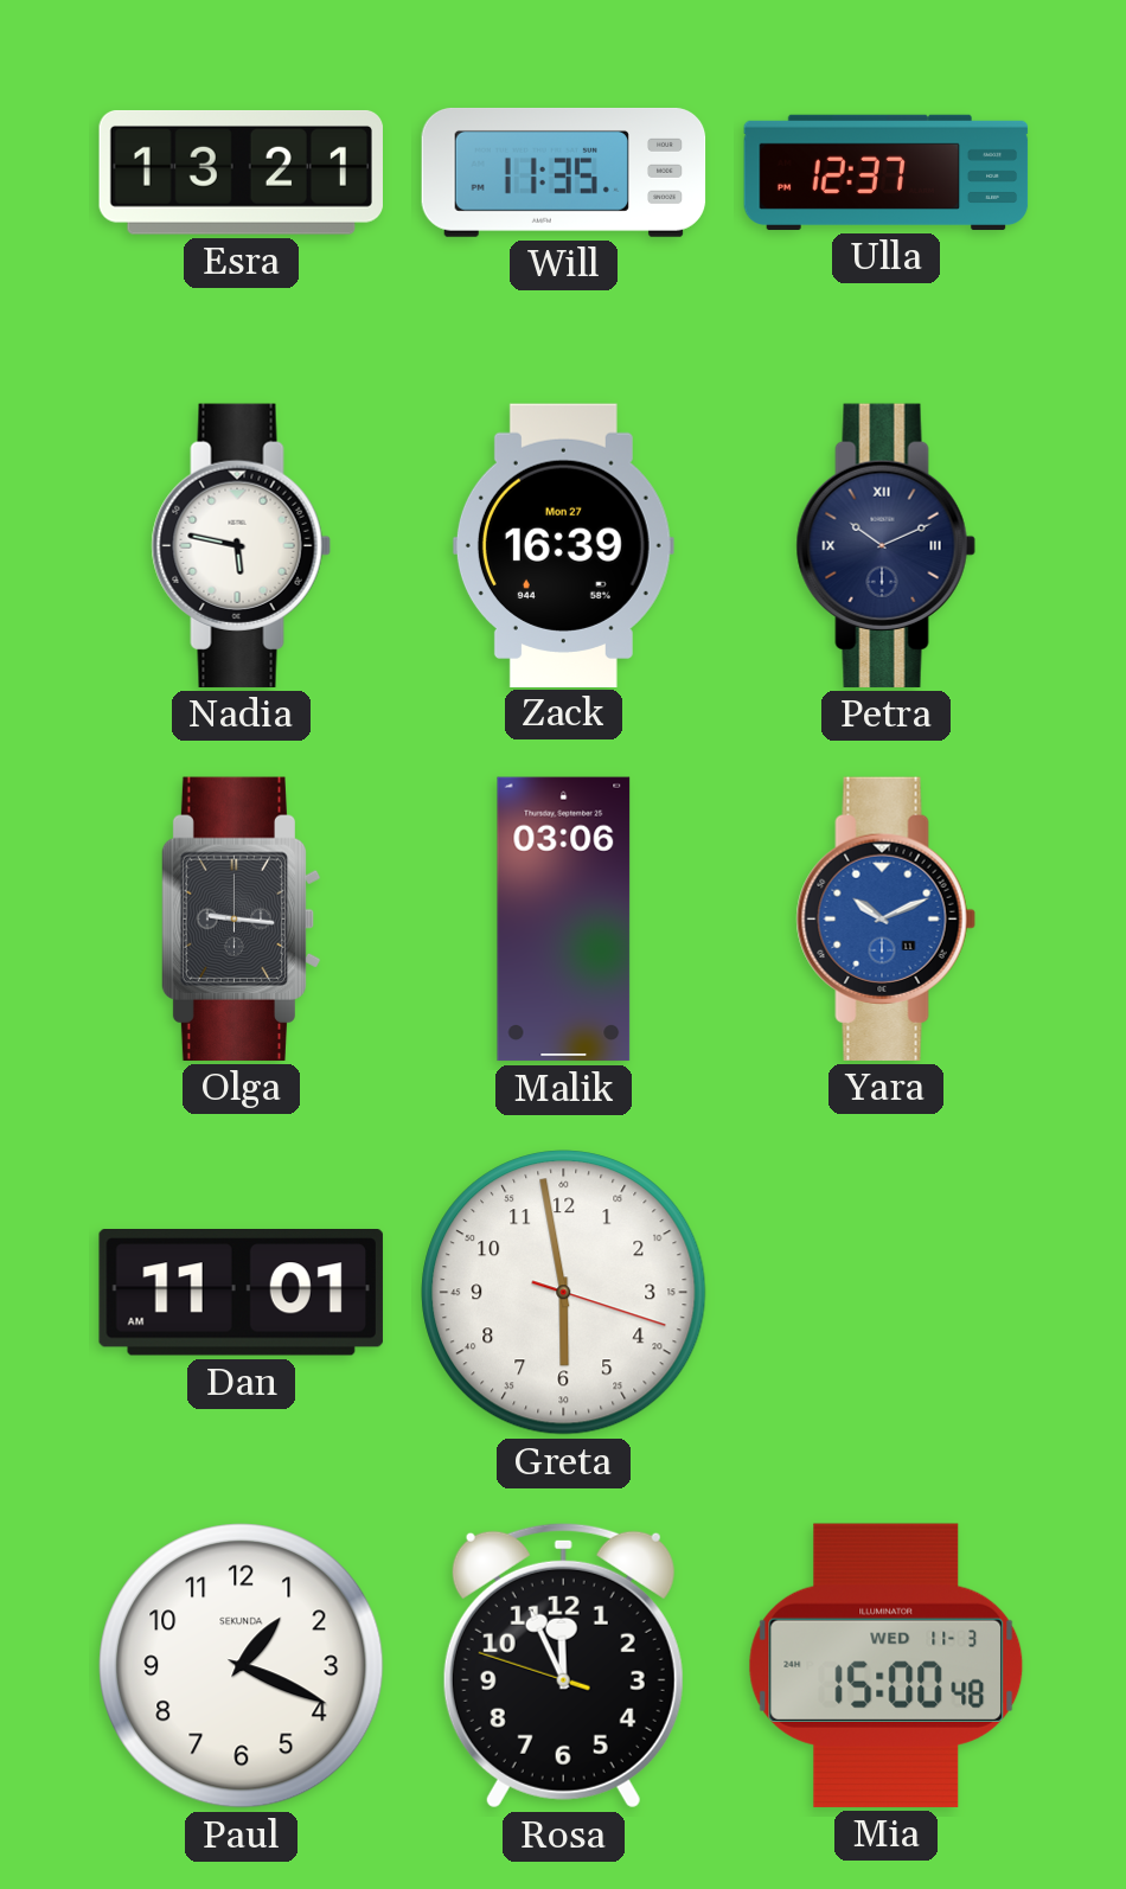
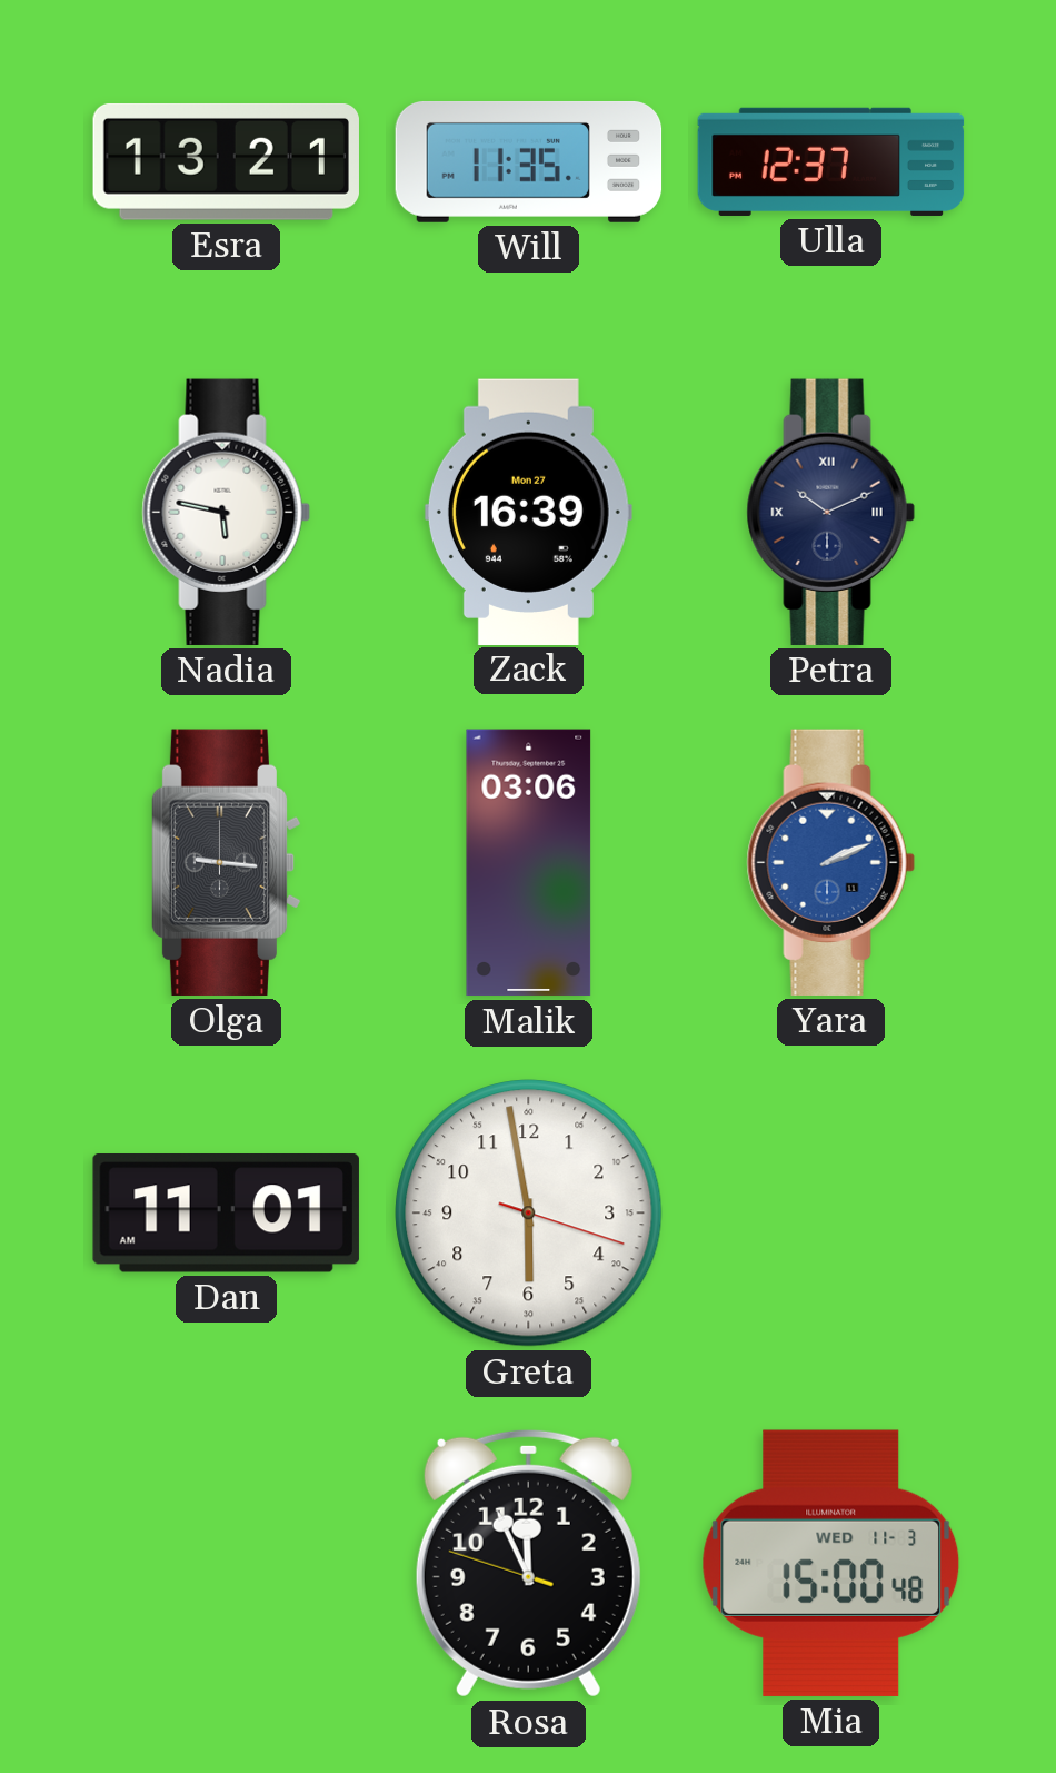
Yara: 10:11 -> 2:11
Paul: 1:19 -> none
